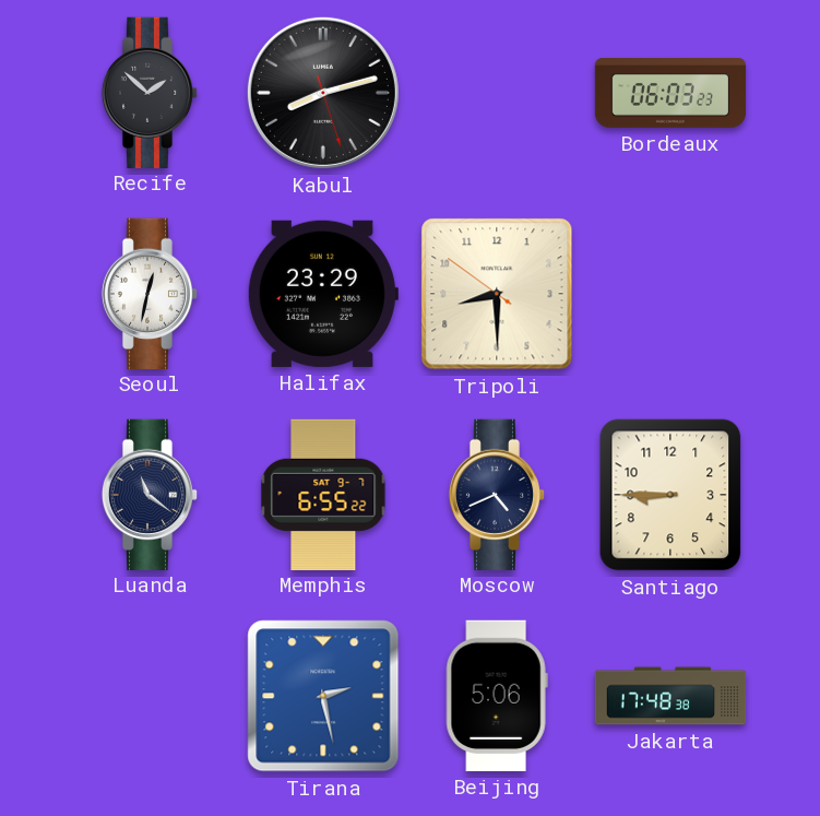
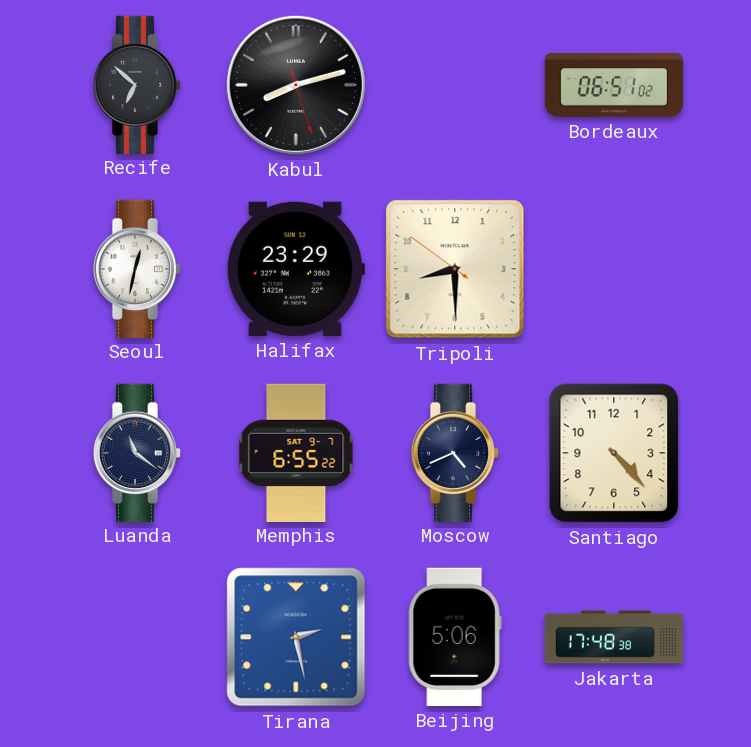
Recife: 1:52 -> 6:52
Bordeaux: 06:03 -> 06:51
Santiago: 8:45 -> 4:23
